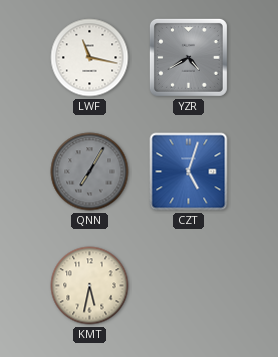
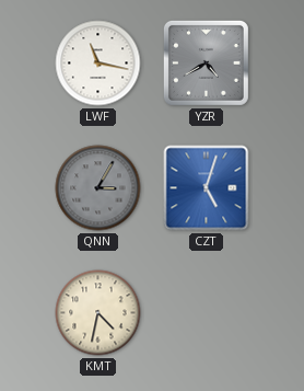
QNN: 7:05 -> 3:05
KMT: 5:32 -> 4:32
